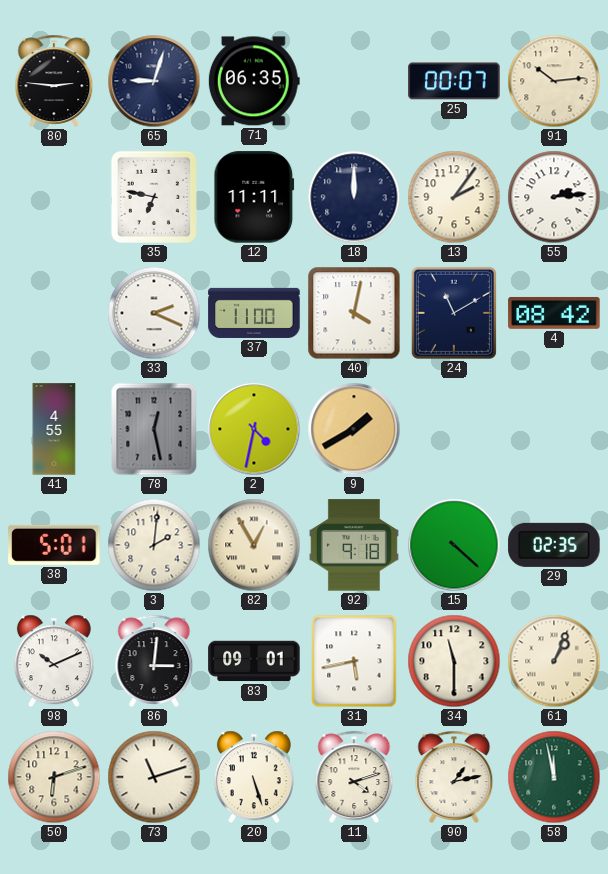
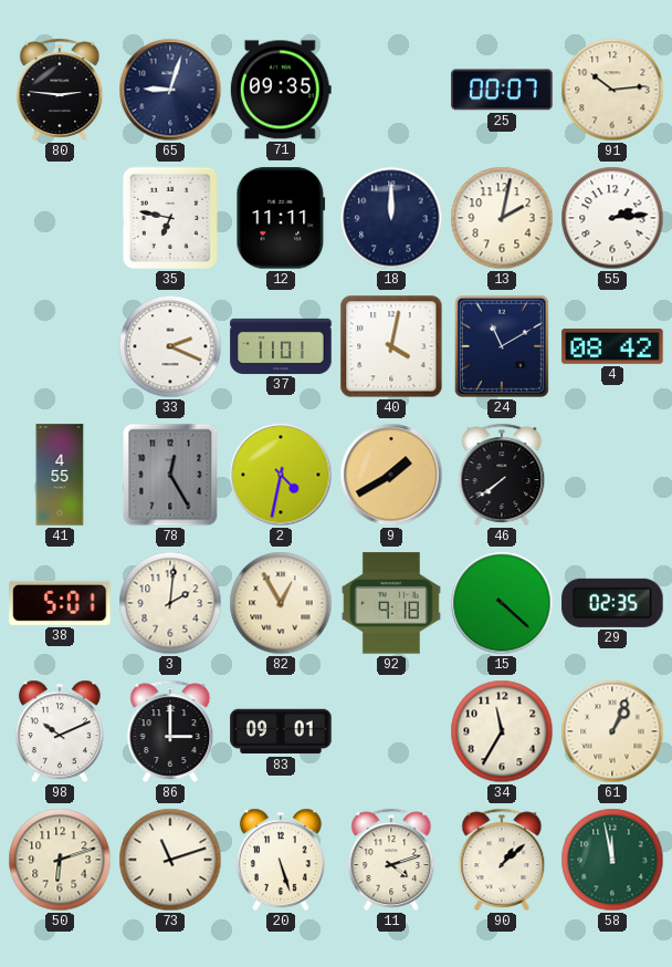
71: 06:35 -> 09:35
13: 2:06 -> 2:02
37: 11:00 -> 11:01
78: 12:28 -> 12:25
46: none -> 7:39
86: 3:01 -> 3:00
31: 5:43 -> none
34: 11:30 -> 11:35
90: 1:13 -> 1:08
